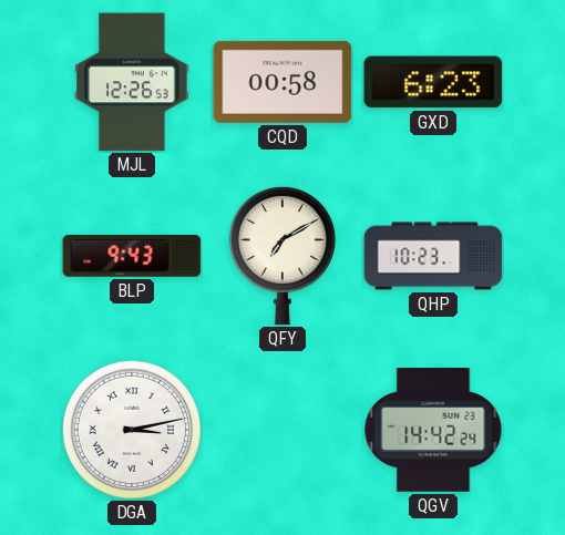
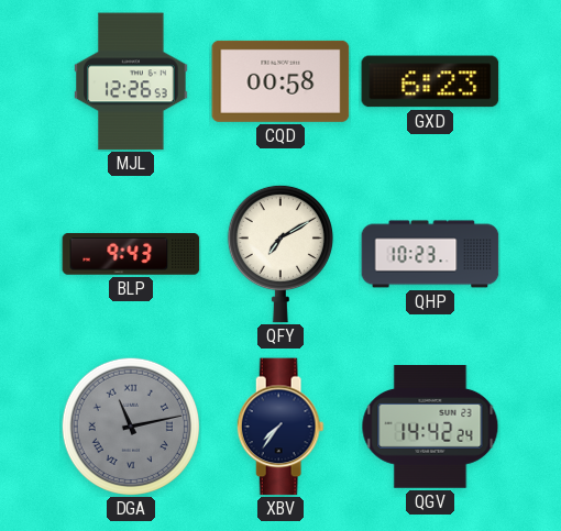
DGA: 3:13 -> 11:13
DGA dial: white -> grey
XBV: none -> 7:36
